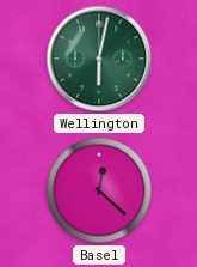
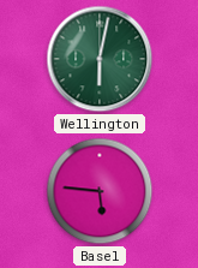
Basel: 12:22 -> 5:46
